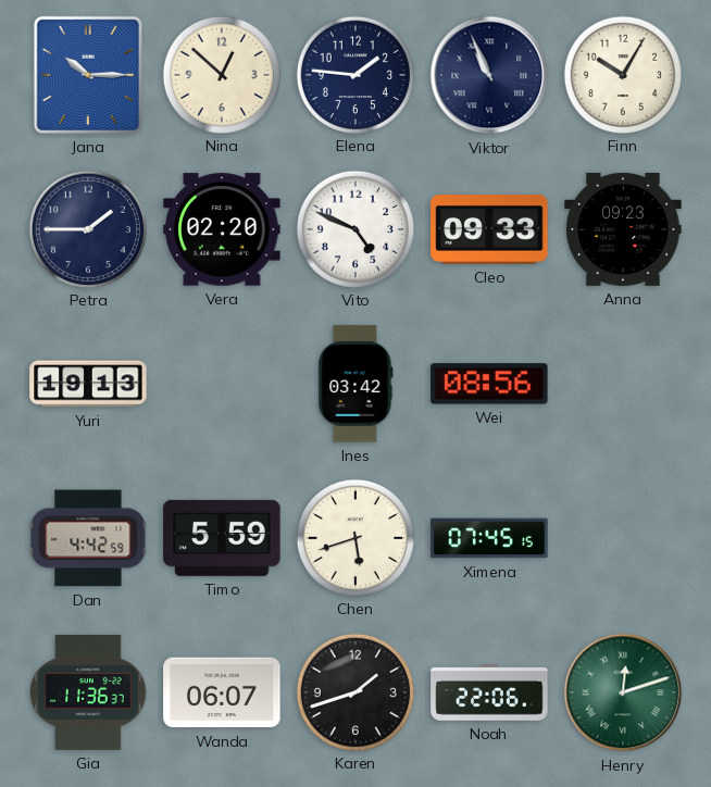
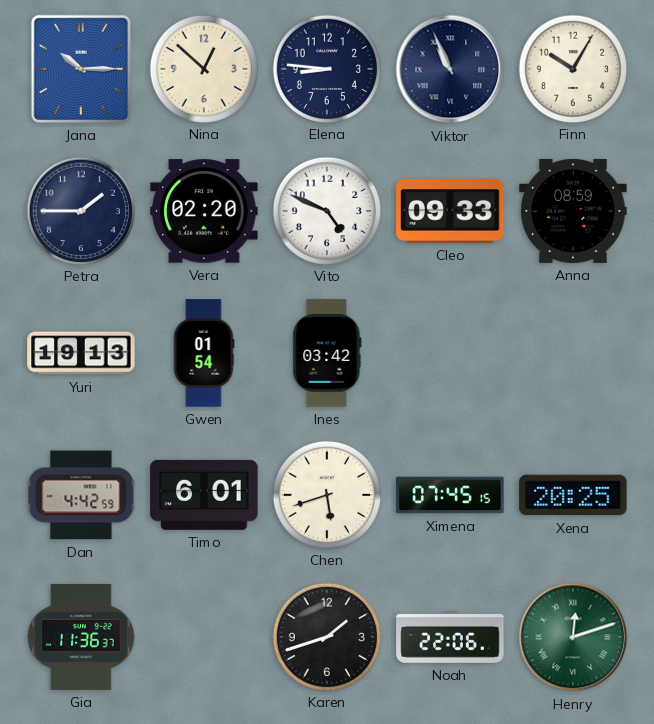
Elena: 1:46 -> 8:46
Anna: 09:23 -> 08:59
Gwen: none -> 01:54
Wei: 08:56 -> none
Timo: 5:59 -> 6:01
Xena: none -> 20:25
Wanda: 06:07 -> none
